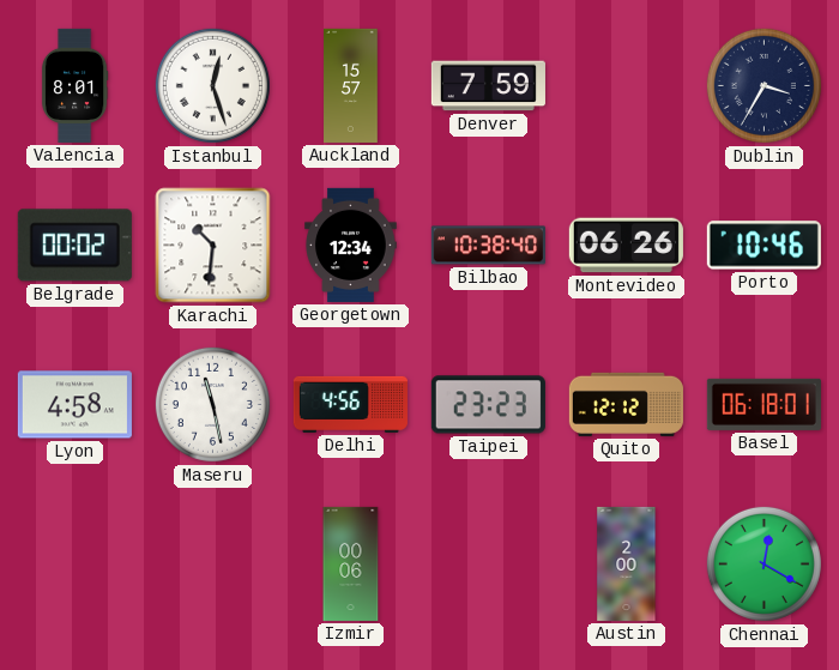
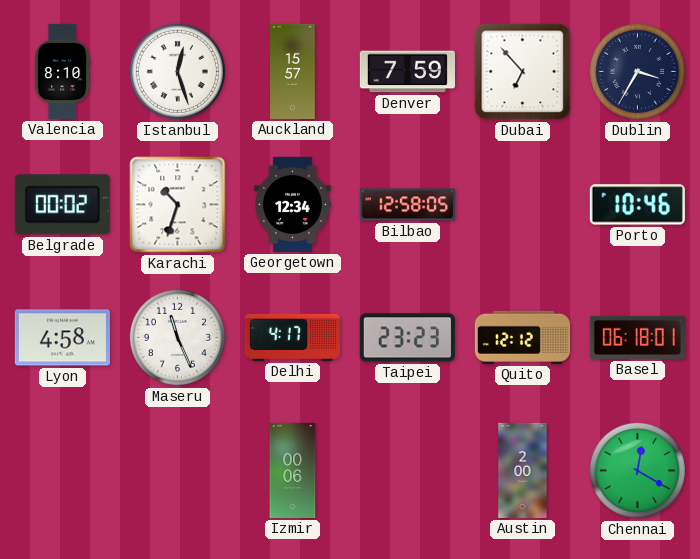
Valencia: 8:01 -> 8:10
Dubai: none -> 6:53
Karachi: 10:31 -> 10:33
Bilbao: 10:38 -> 12:58
Montevideo: 06:26 -> none
Maseru: 11:28 -> 11:26
Delhi: 4:56 -> 4:17
